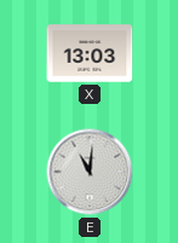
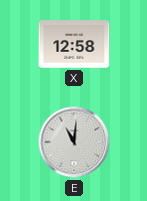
X: 13:03 -> 12:58
